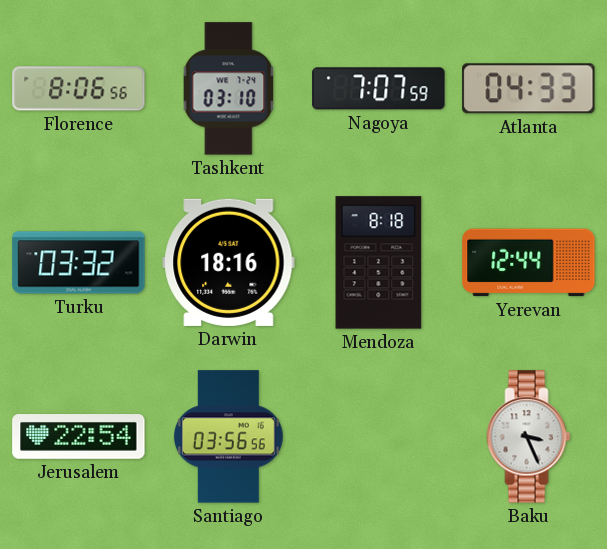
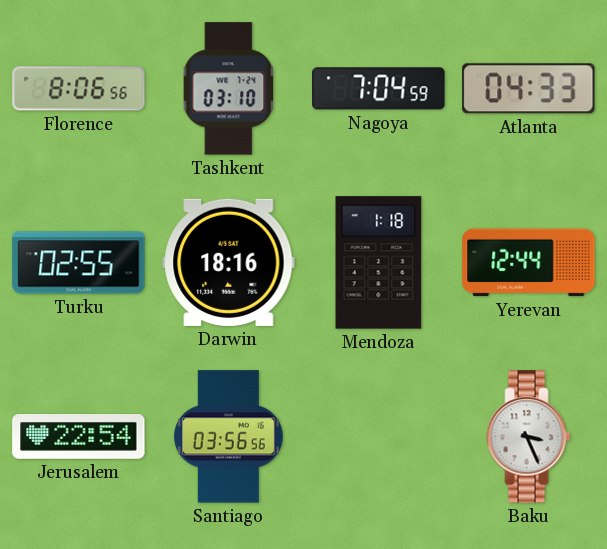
Nagoya: 7:07 -> 7:04
Turku: 03:32 -> 02:55
Mendoza: 8:18 -> 1:18
